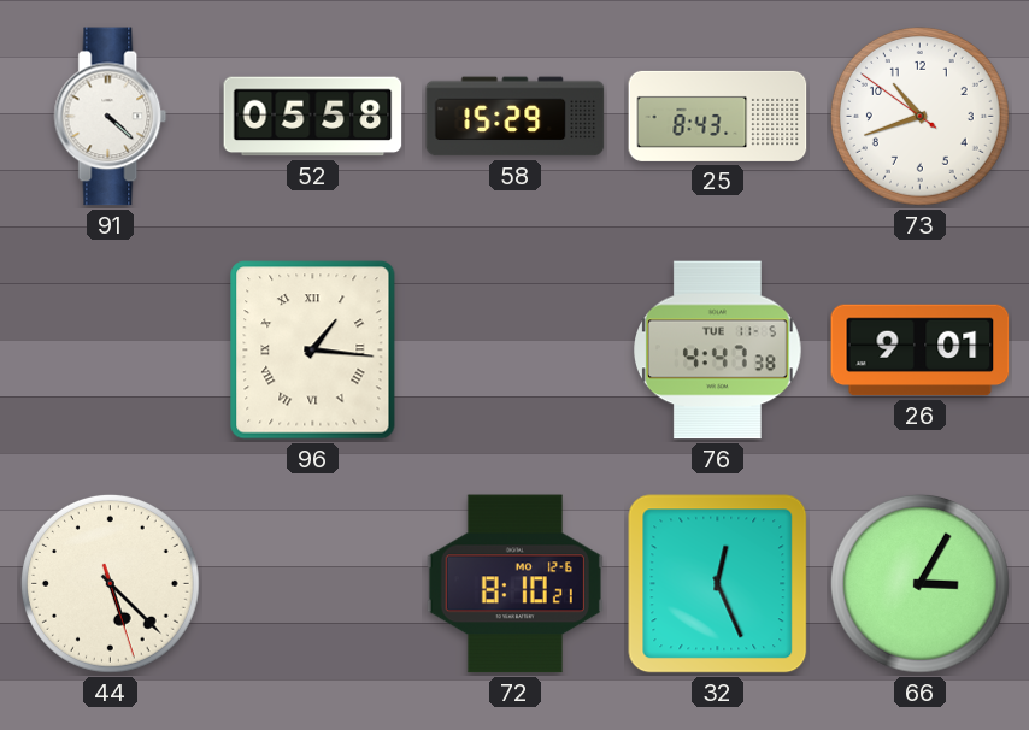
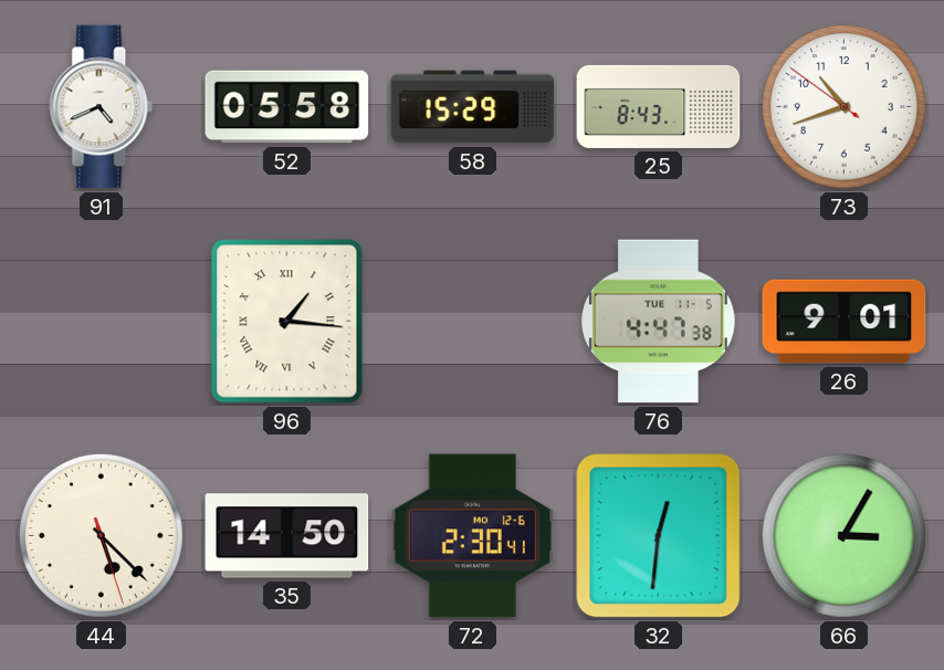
91: 4:22 -> 4:41
35: none -> 14:50
72: 8:10 -> 2:30
32: 12:26 -> 12:31
